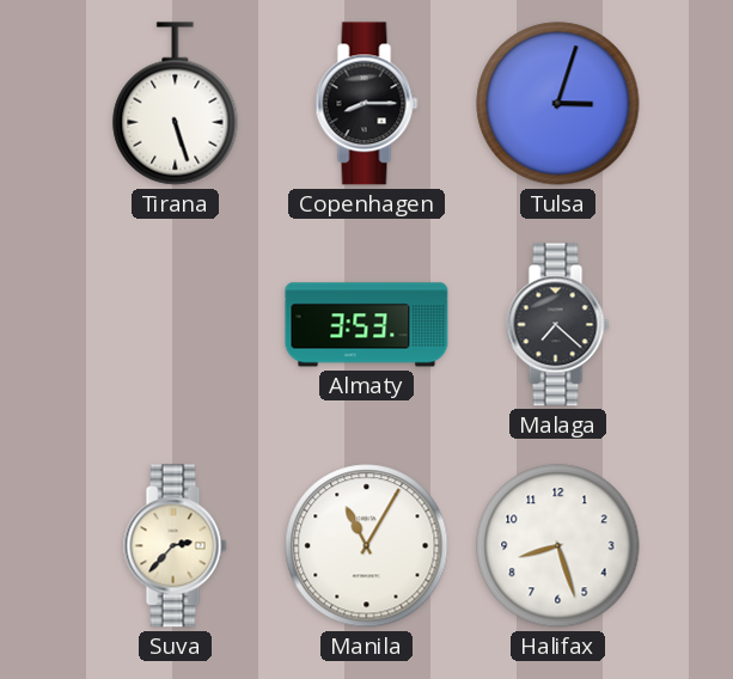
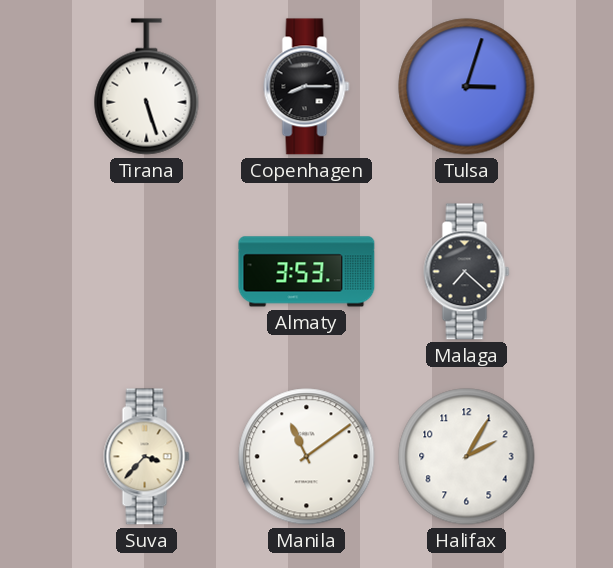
Suva: 2:37 -> 3:37
Manila: 11:05 -> 11:09
Halifax: 8:27 -> 2:05
